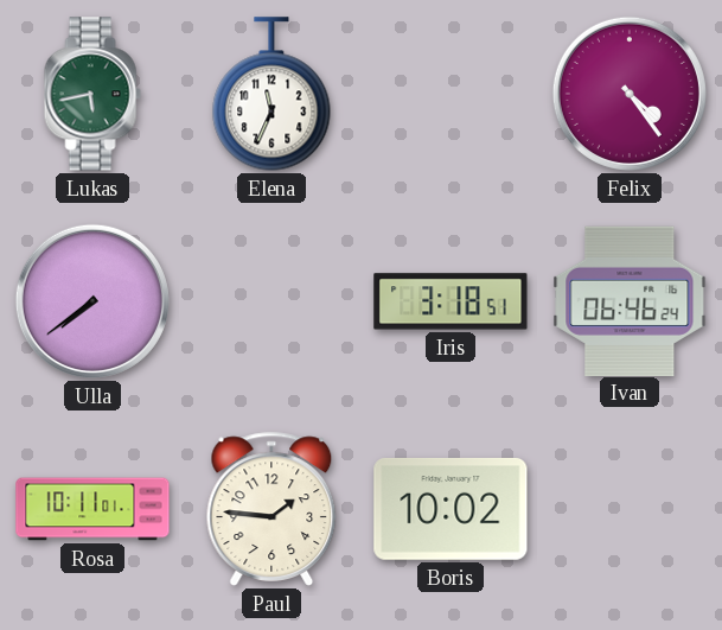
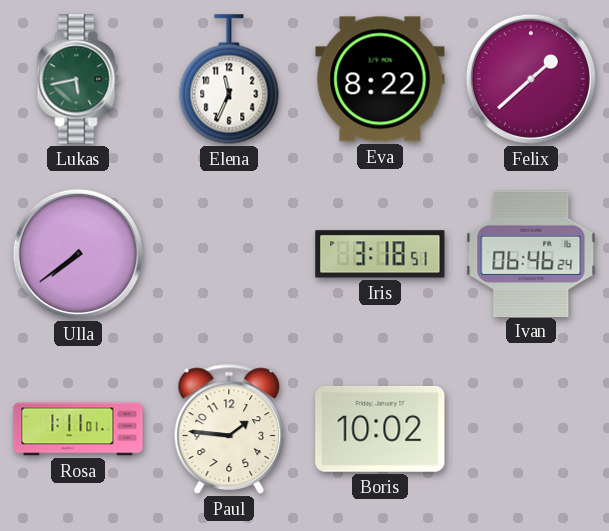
Eva: none -> 8:22
Felix: 4:24 -> 1:38
Rosa: 10:11 -> 1:11
